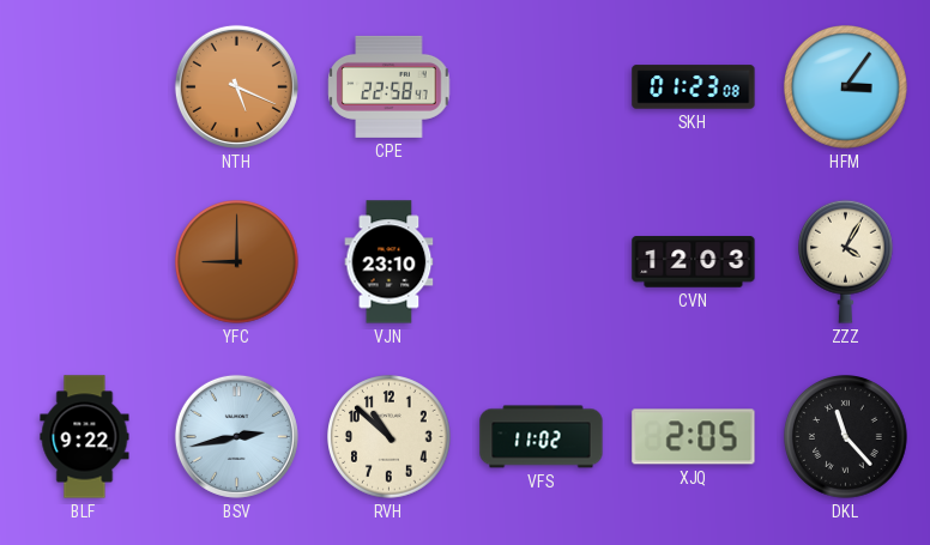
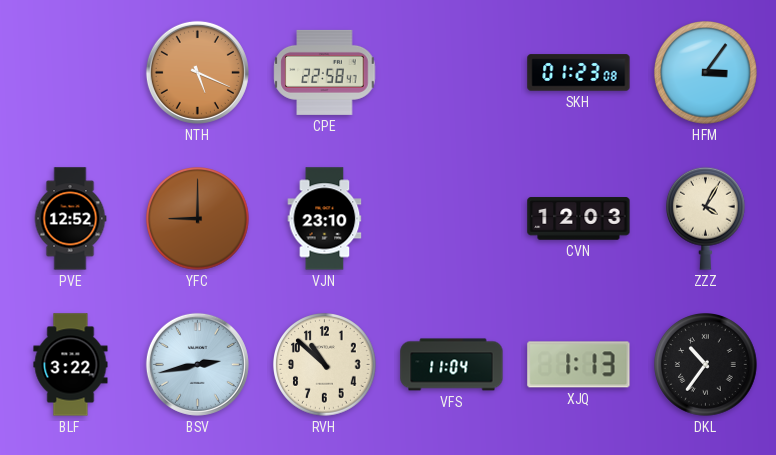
PVE: none -> 12:52
BLF: 9:22 -> 3:22
VFS: 11:02 -> 11:04
XJQ: 2:05 -> 1:13
DKL: 11:23 -> 10:36
